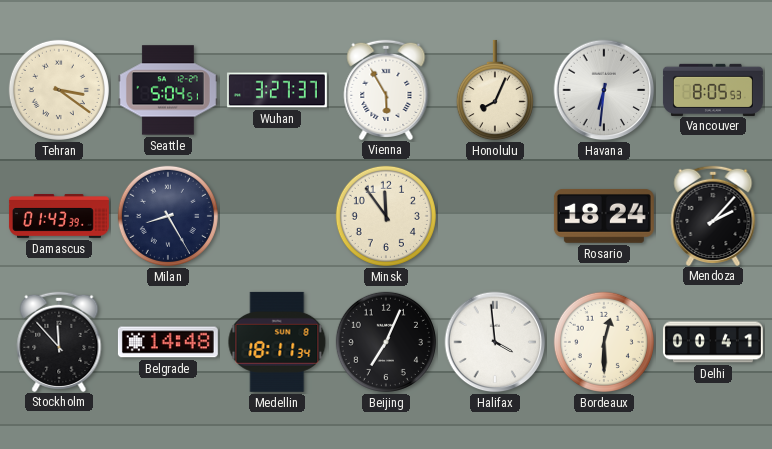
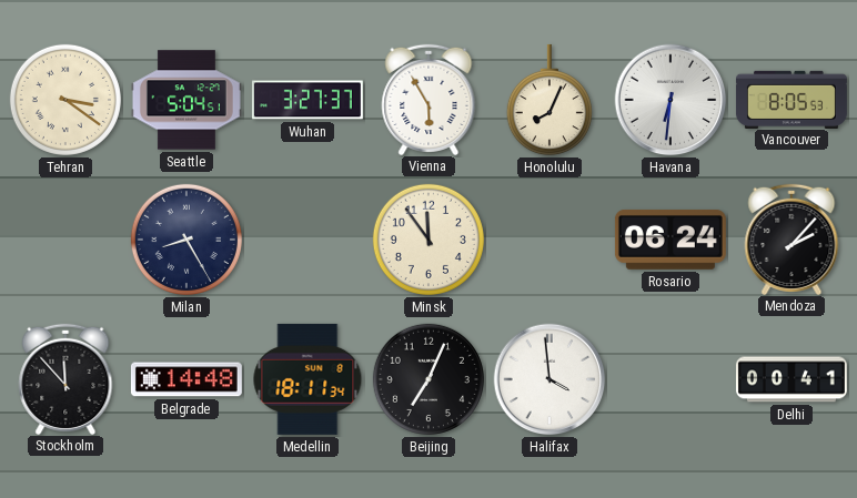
Damascus: 01:43 -> none
Rosario: 18:24 -> 06:24
Bordeaux: 12:30 -> none
